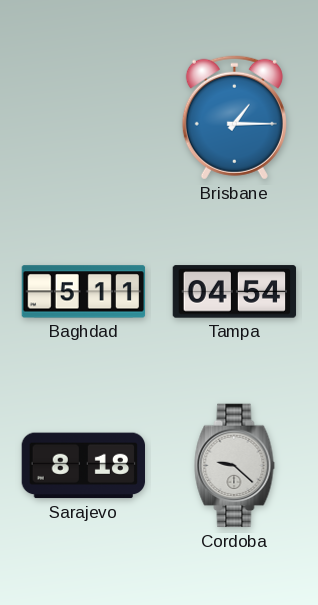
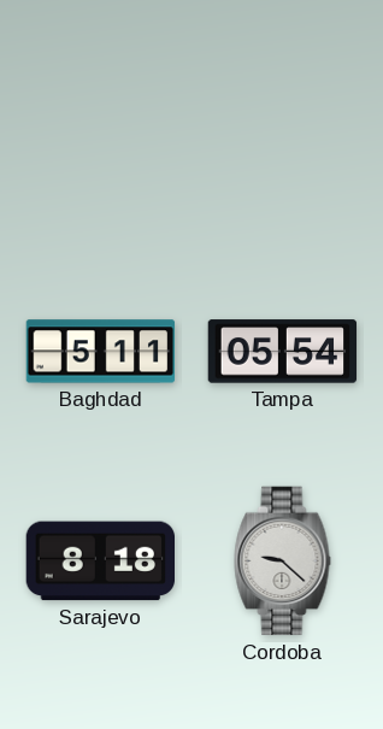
Brisbane: 1:15 -> none
Tampa: 04:54 -> 05:54
